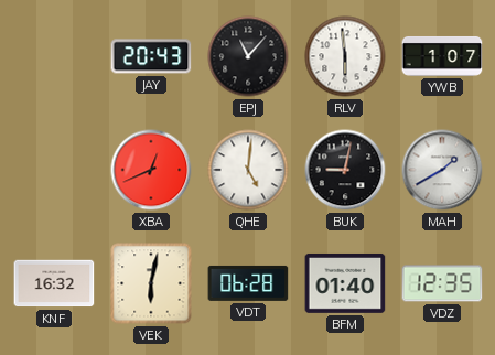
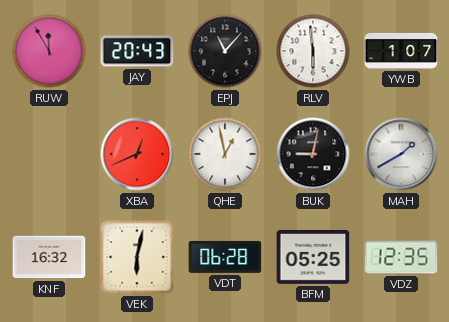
RUW: none -> 11:55
QHE: 5:01 -> 12:58
BFM: 01:40 -> 05:25
